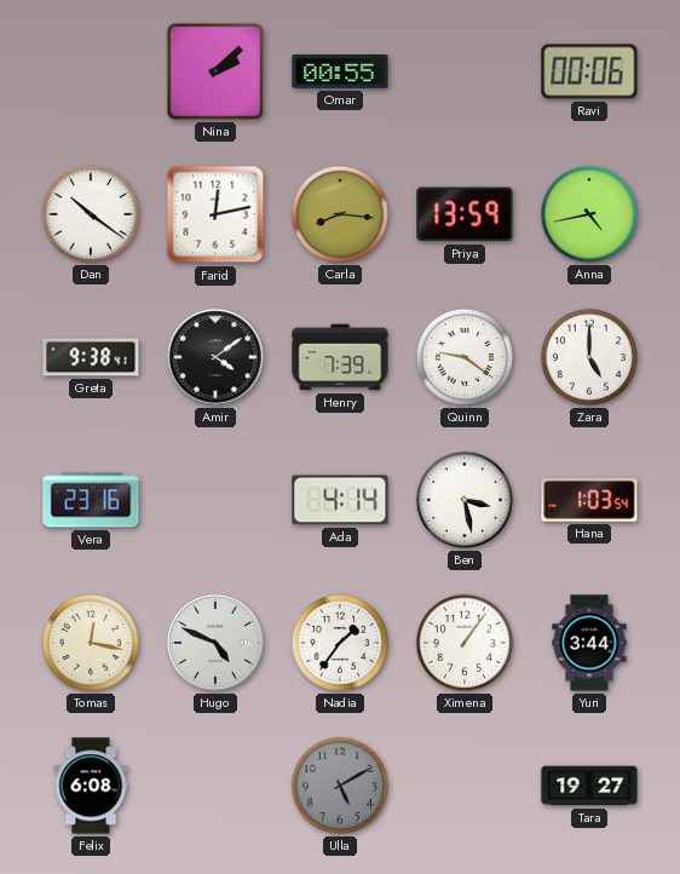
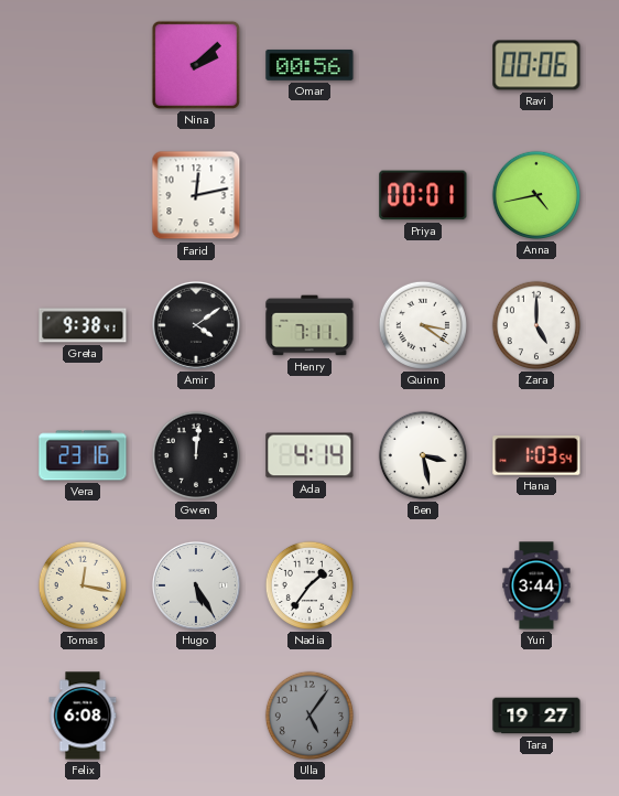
Omar: 00:55 -> 00:56
Dan: 10:21 -> none
Carla: 8:16 -> none
Priya: 13:59 -> 00:01
Henry: 7:39 -> 7:11
Quinn: 9:21 -> 3:21
Gwen: none -> 12:01
Hugo: 4:49 -> 5:25
Ximena: 1:06 -> none
Ulla: 5:10 -> 5:06
